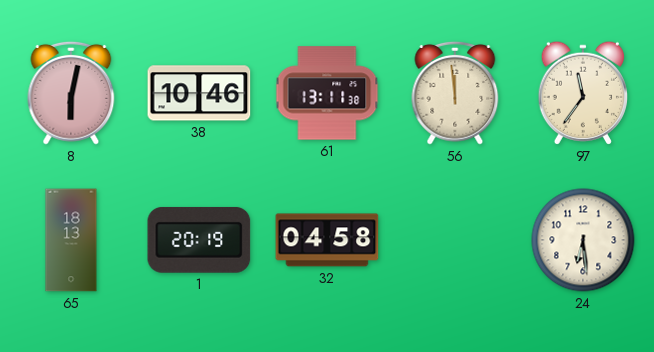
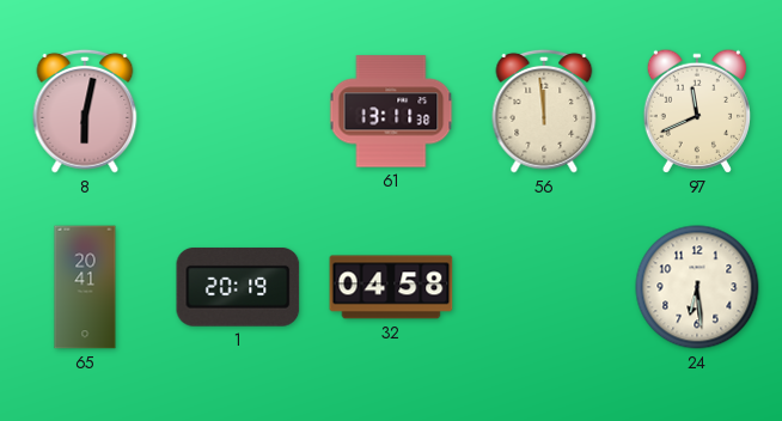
38: 10:46 -> none
97: 11:36 -> 11:41
65: 18:13 -> 20:41
